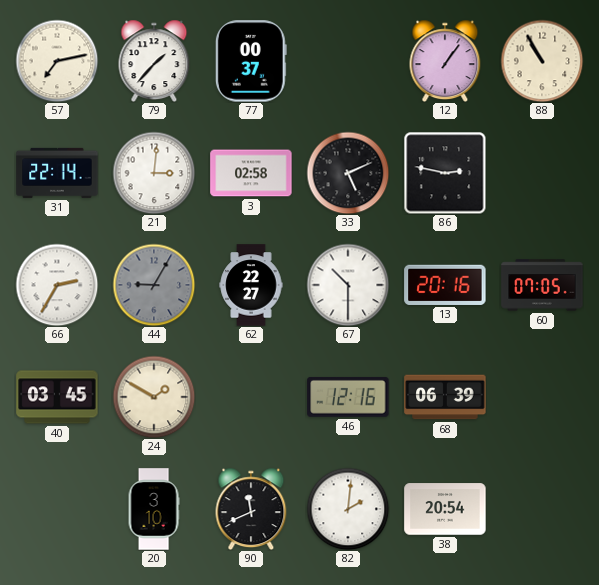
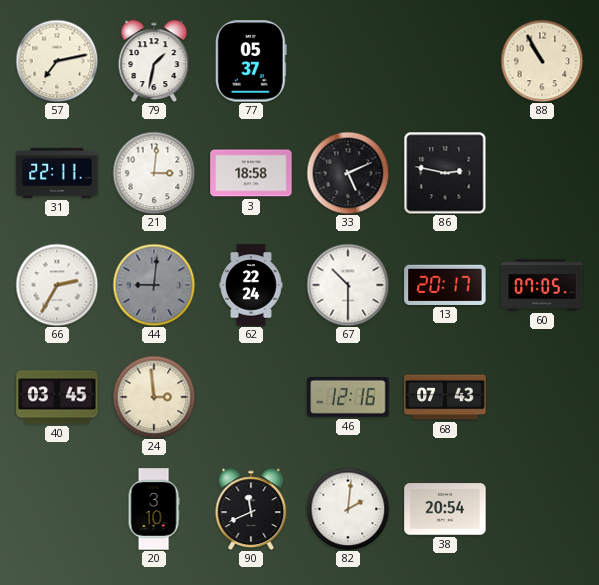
79: 1:37 -> 1:32
77: 00:37 -> 05:37
12: 1:06 -> none
31: 22:14 -> 22:11
3: 02:58 -> 18:58
44: 9:05 -> 9:01
62: 22:27 -> 22:24
13: 20:16 -> 20:17
24: 1:50 -> 2:59
68: 06:39 -> 07:43
